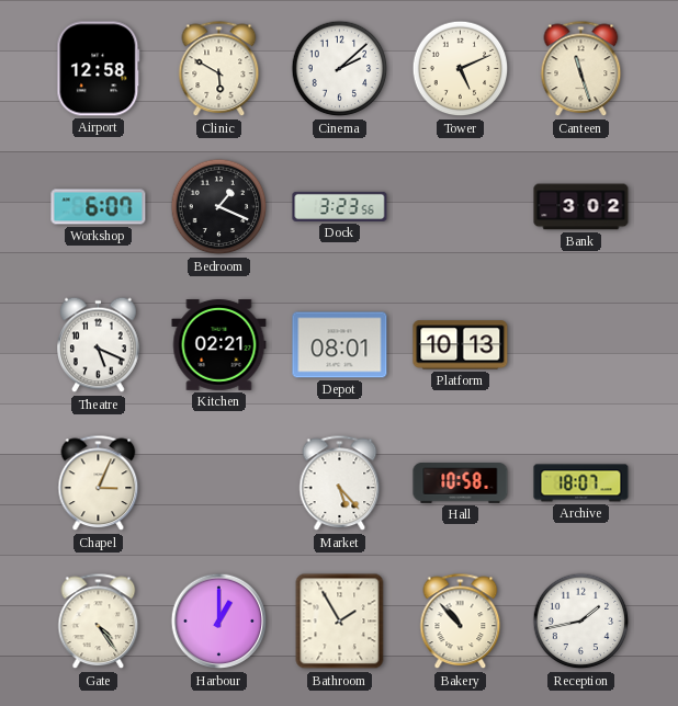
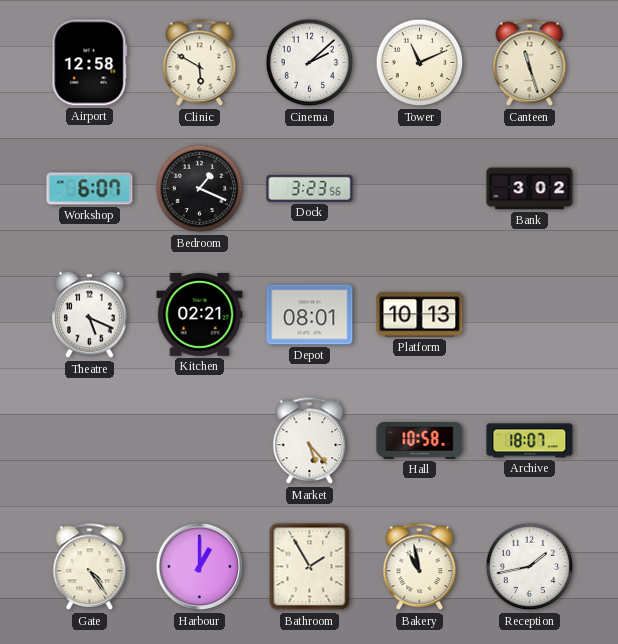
Tower: 5:11 -> 11:11
Chapel: 3:04 -> none
Bakery: 10:53 -> 10:58
